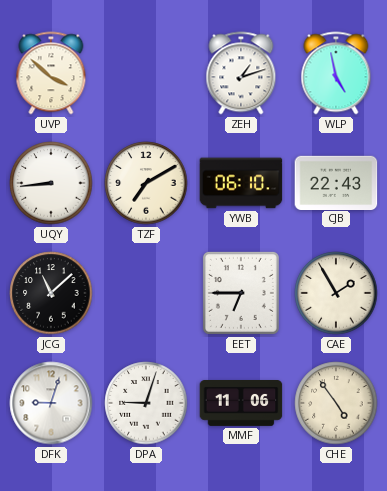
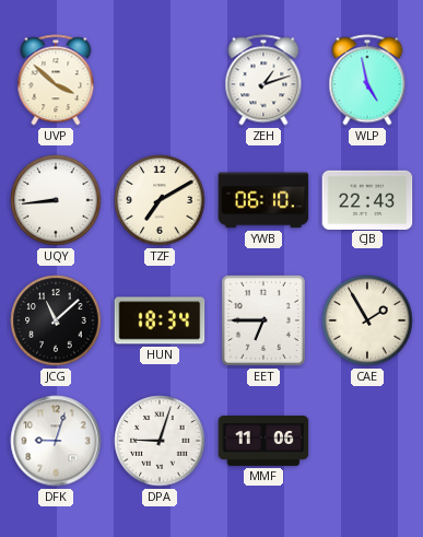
HUN: none -> 18:34
CHE: 4:54 -> none
